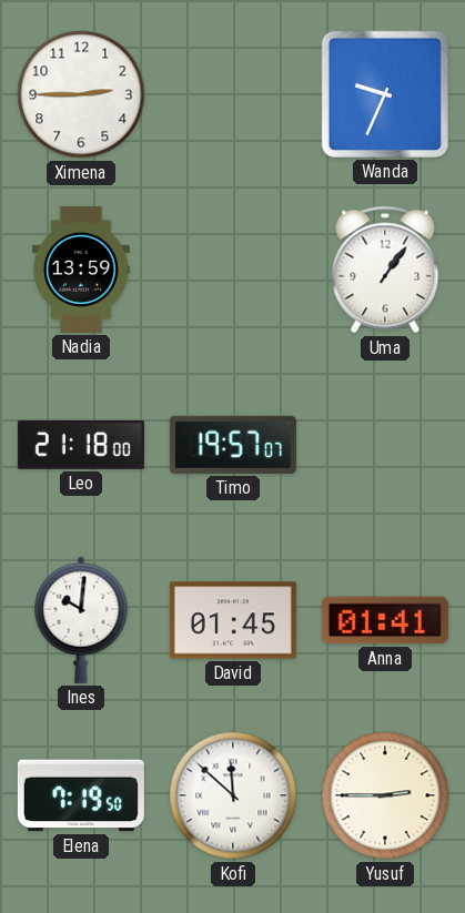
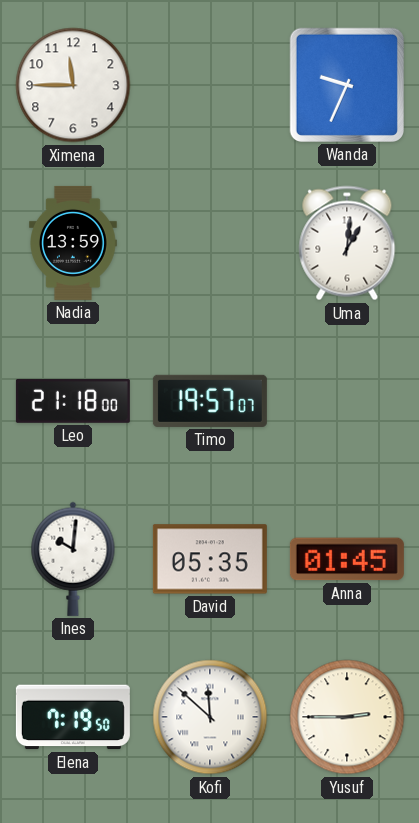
Ximena: 2:45 -> 11:45
Uma: 1:06 -> 1:01
David: 01:45 -> 05:35
Anna: 01:41 -> 01:45
